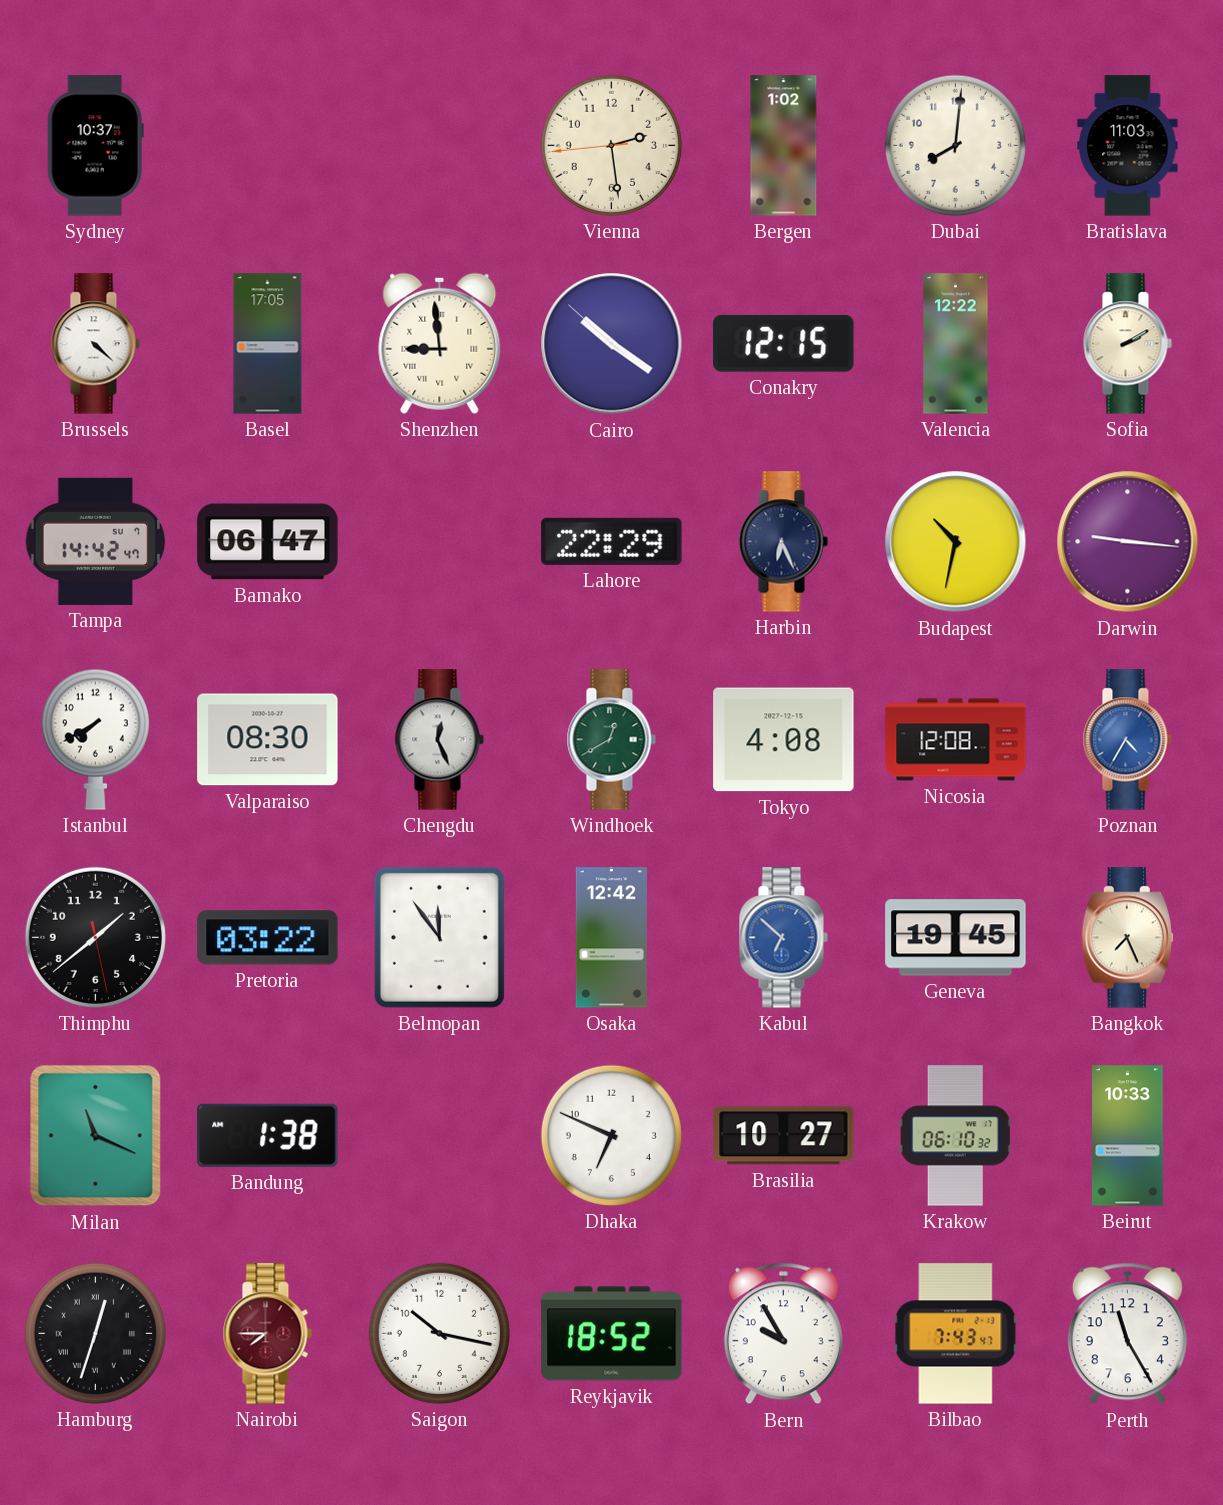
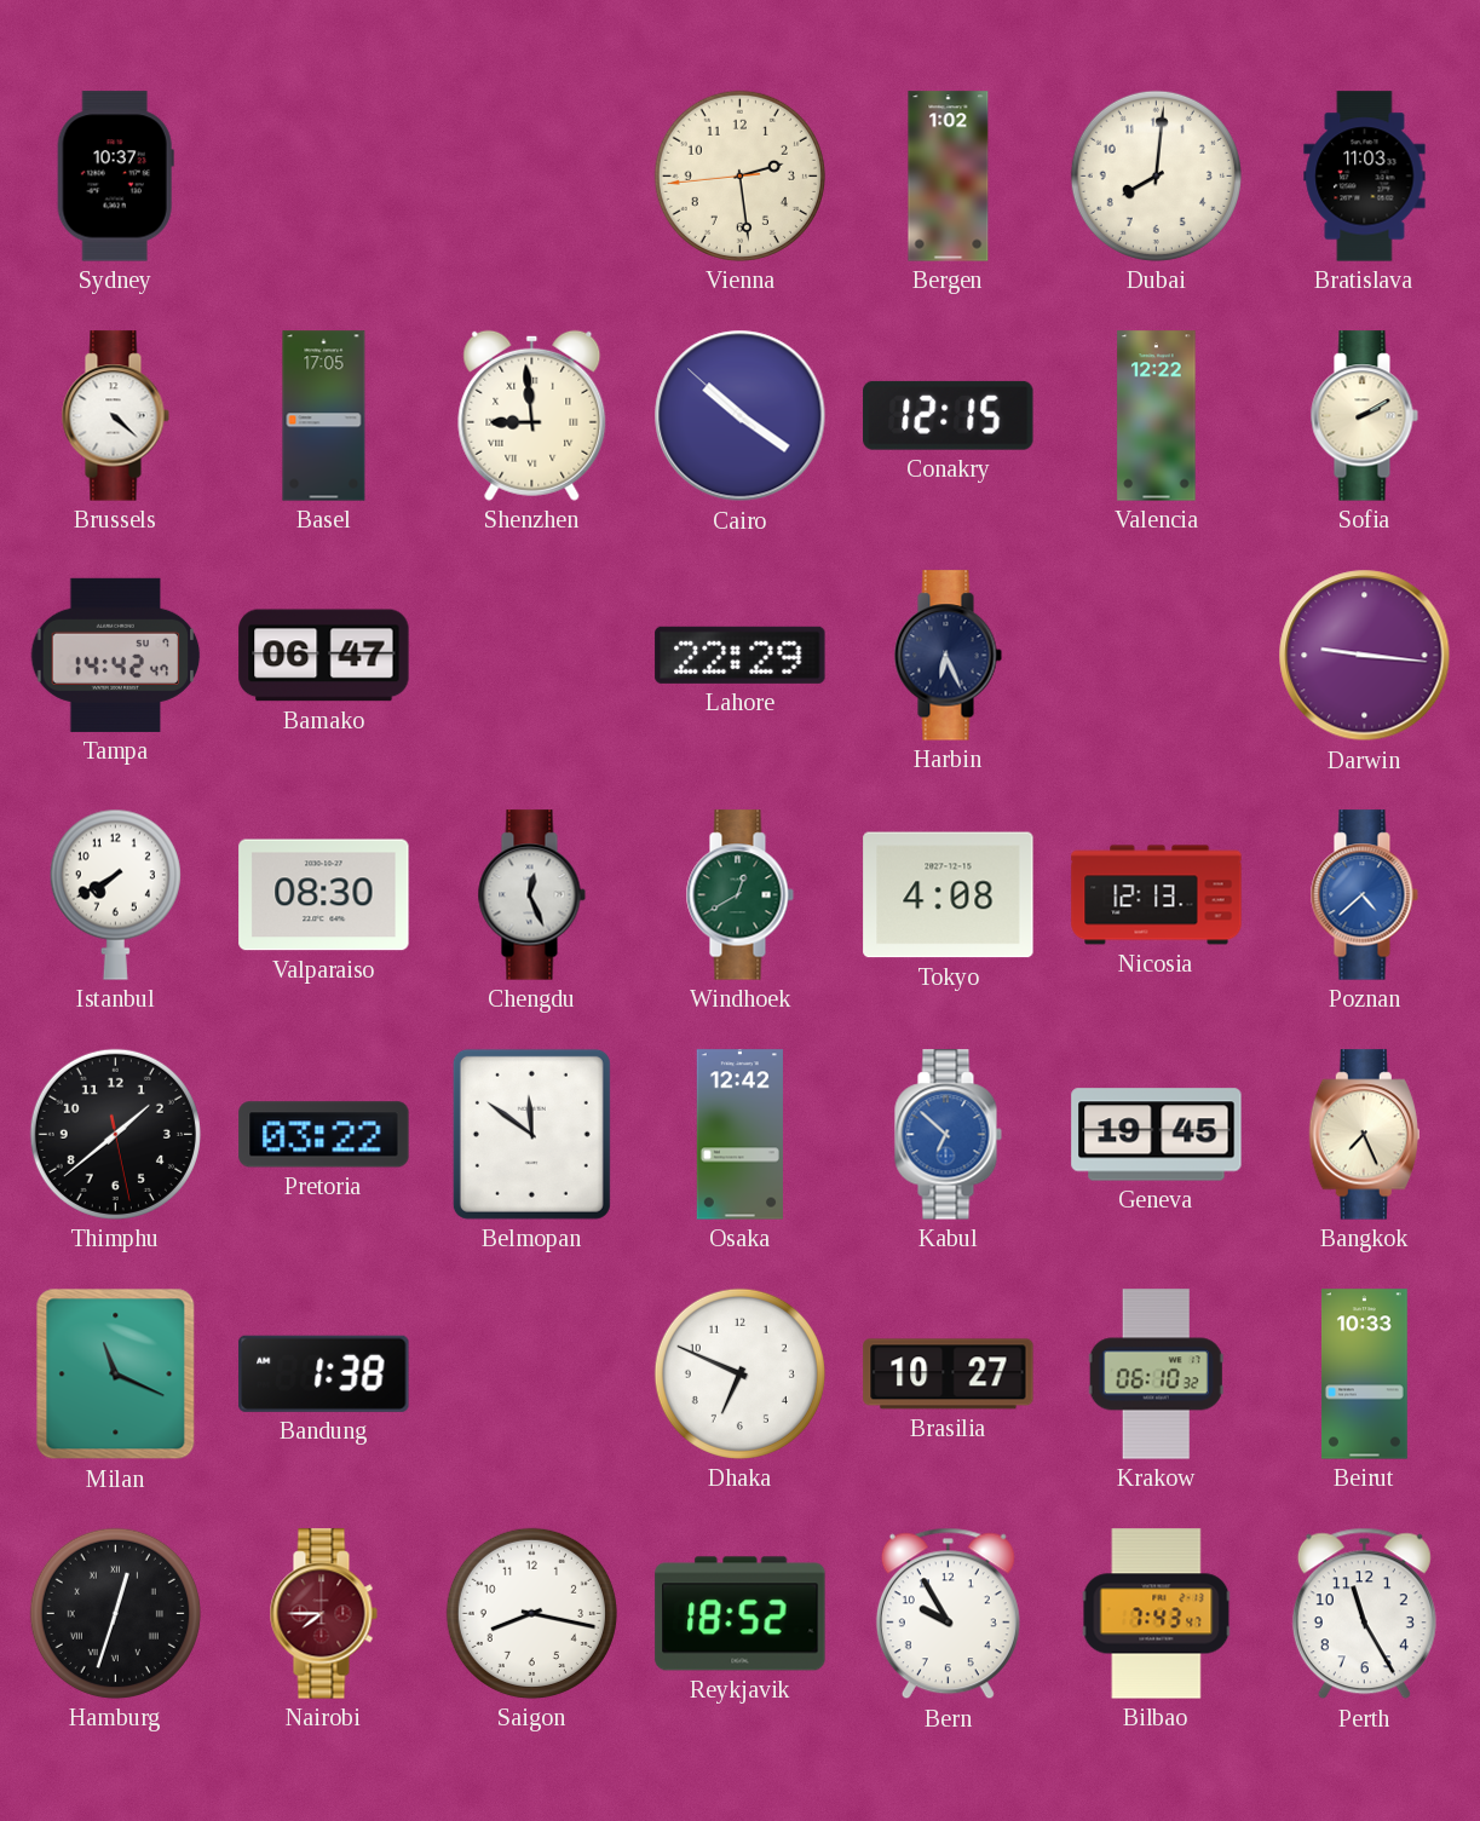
Budapest: 10:32 -> none
Nicosia: 12:08 -> 12:13
Poznan: 4:35 -> 4:38
Belmopan: 11:54 -> 11:51
Saigon: 10:17 -> 8:17
